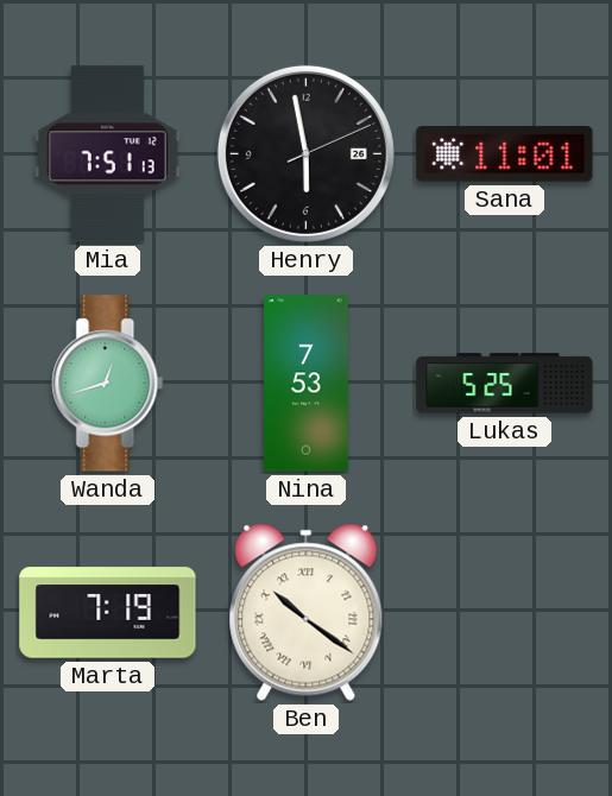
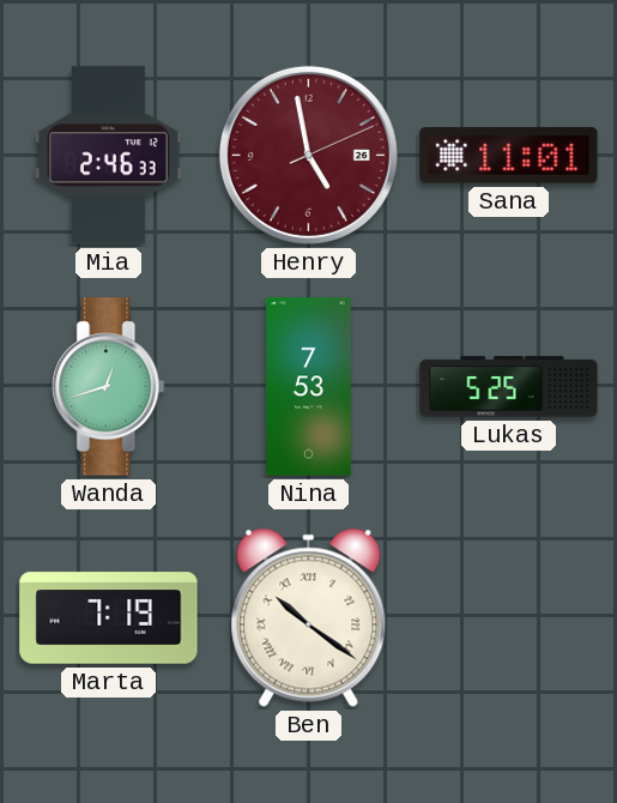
Mia: 7:51 -> 2:46
Henry: 5:58 -> 4:58
Henry dial: black -> burgundy
